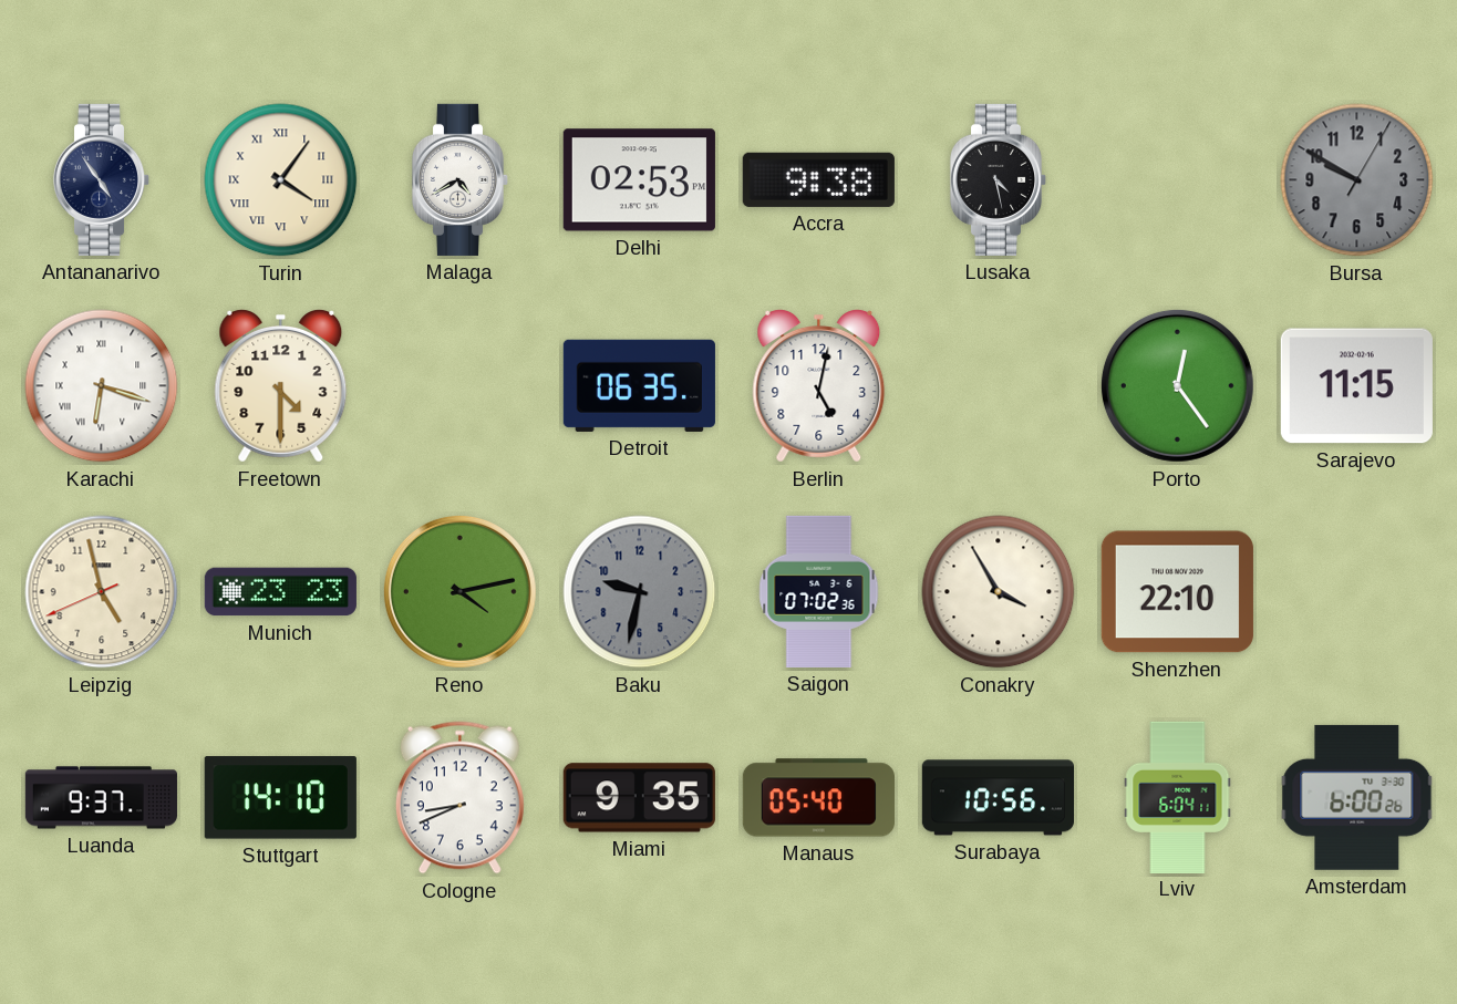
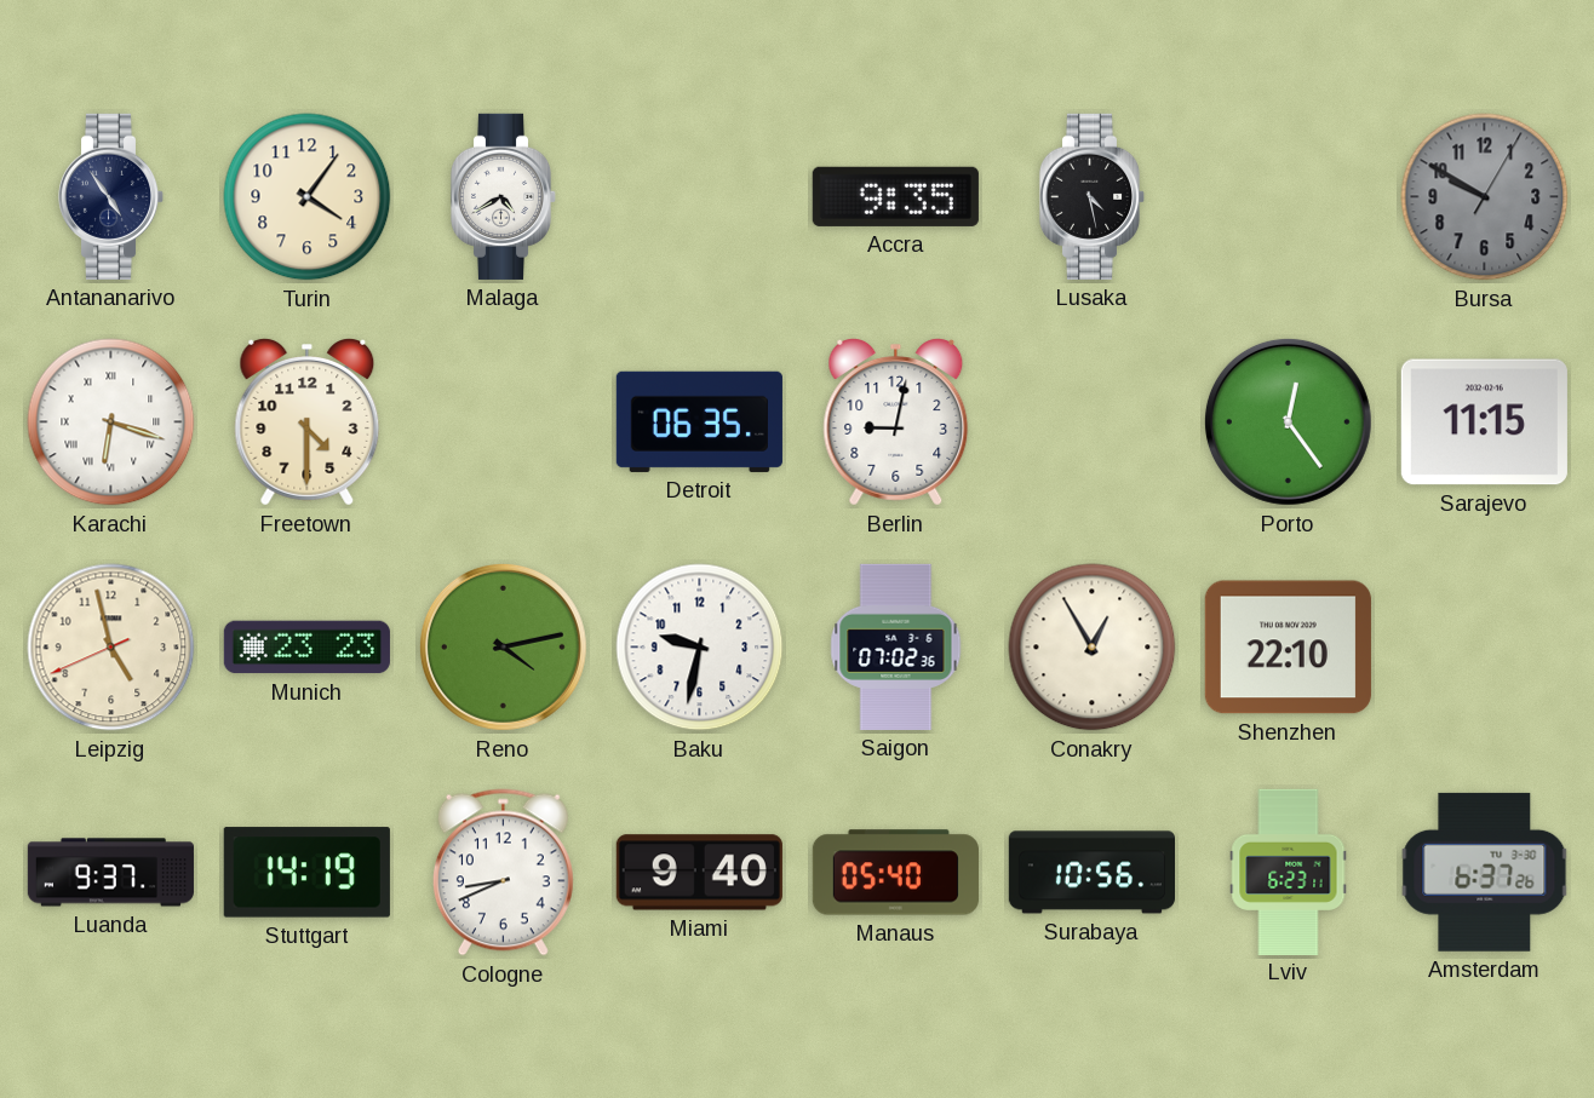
Turin numerals: Roman -> Arabic
Delhi: 02:53 -> none
Accra: 9:38 -> 9:35
Berlin: 5:02 -> 9:02
Baku dial: grey -> white
Conakry: 3:55 -> 12:55
Stuttgart: 14:10 -> 14:19
Miami: 9:35 -> 9:40
Lviv: 6:04 -> 6:23
Amsterdam: 6:00 -> 6:37
